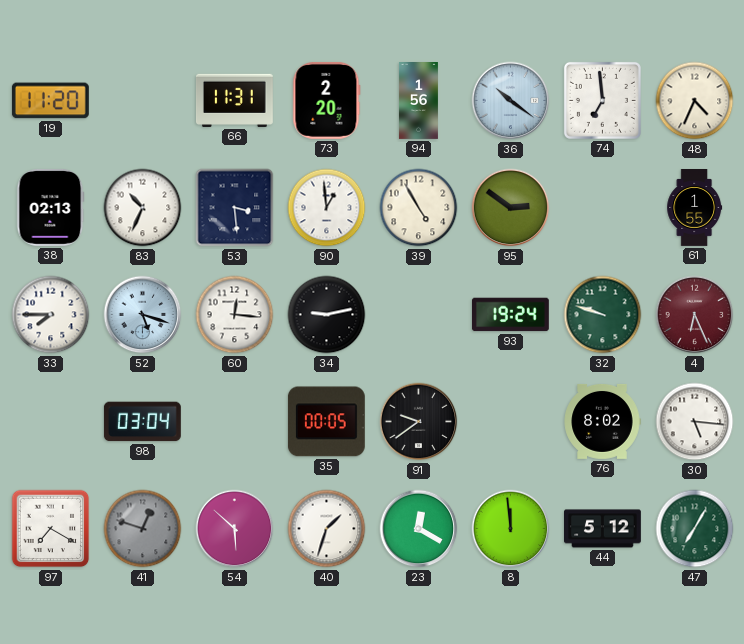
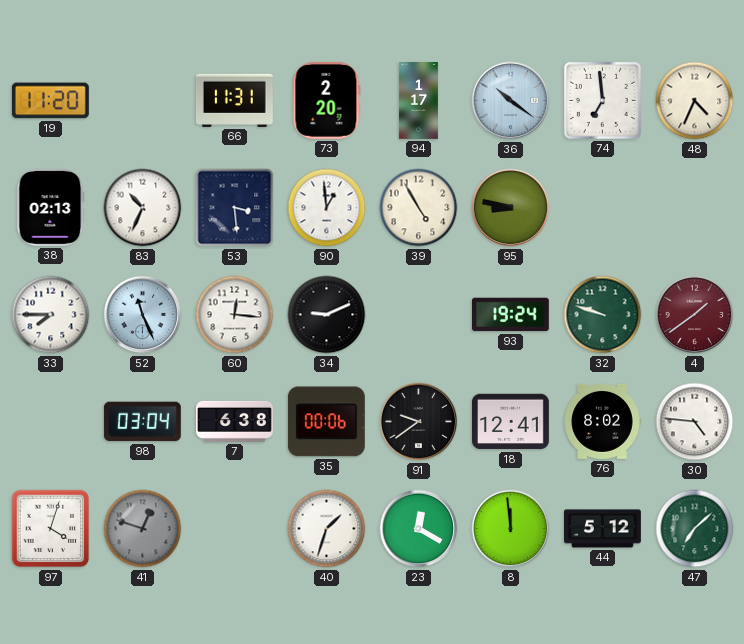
94: 1:56 -> 1:17
95: 2:51 -> 8:47
61: 1:55 -> none
52: 5:18 -> 11:26
34: 9:13 -> 9:11
4: 6:26 -> 1:39
7: none -> 6:38
35: 00:05 -> 00:06
18: none -> 12:41
30: 5:16 -> 4:46
97: 7:20 -> 4:03
54: 5:52 -> none
47: 7:05 -> 7:08
